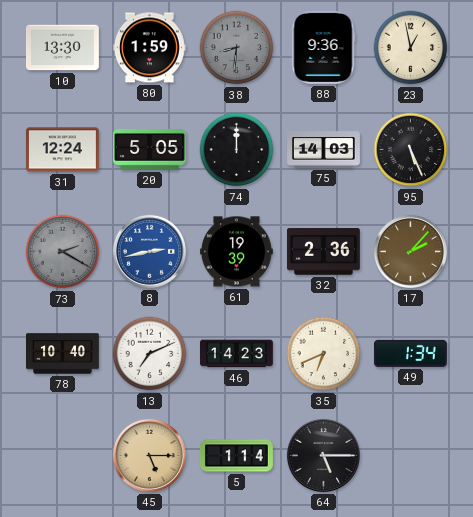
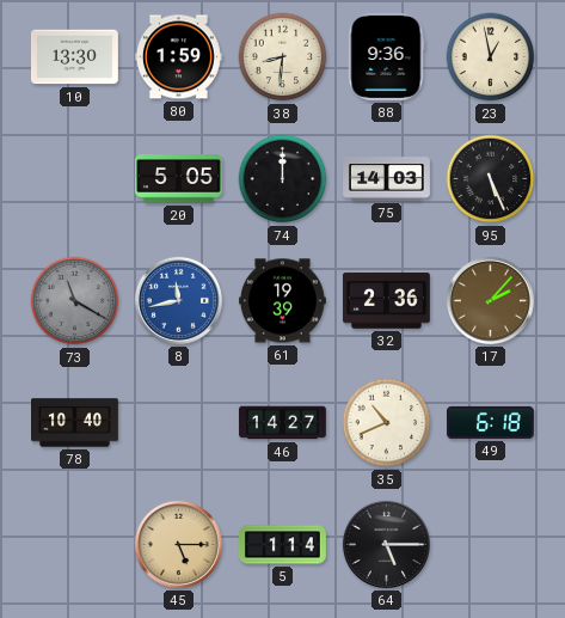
38 dial: grey -> cream
31: 12:24 -> none
73: 2:20 -> 11:20
8: 2:43 -> 11:43
13: 7:11 -> none
46: 14:23 -> 14:27
35: 6:41 -> 10:41
49: 1:34 -> 6:18
